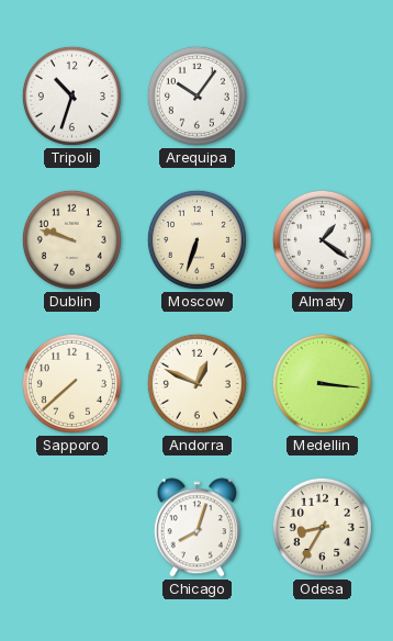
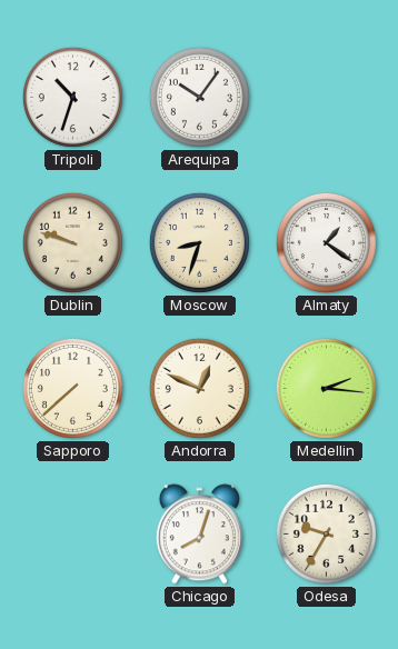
Moscow: 6:33 -> 8:33
Medellin: 3:16 -> 2:16
Odesa: 8:35 -> 9:35
